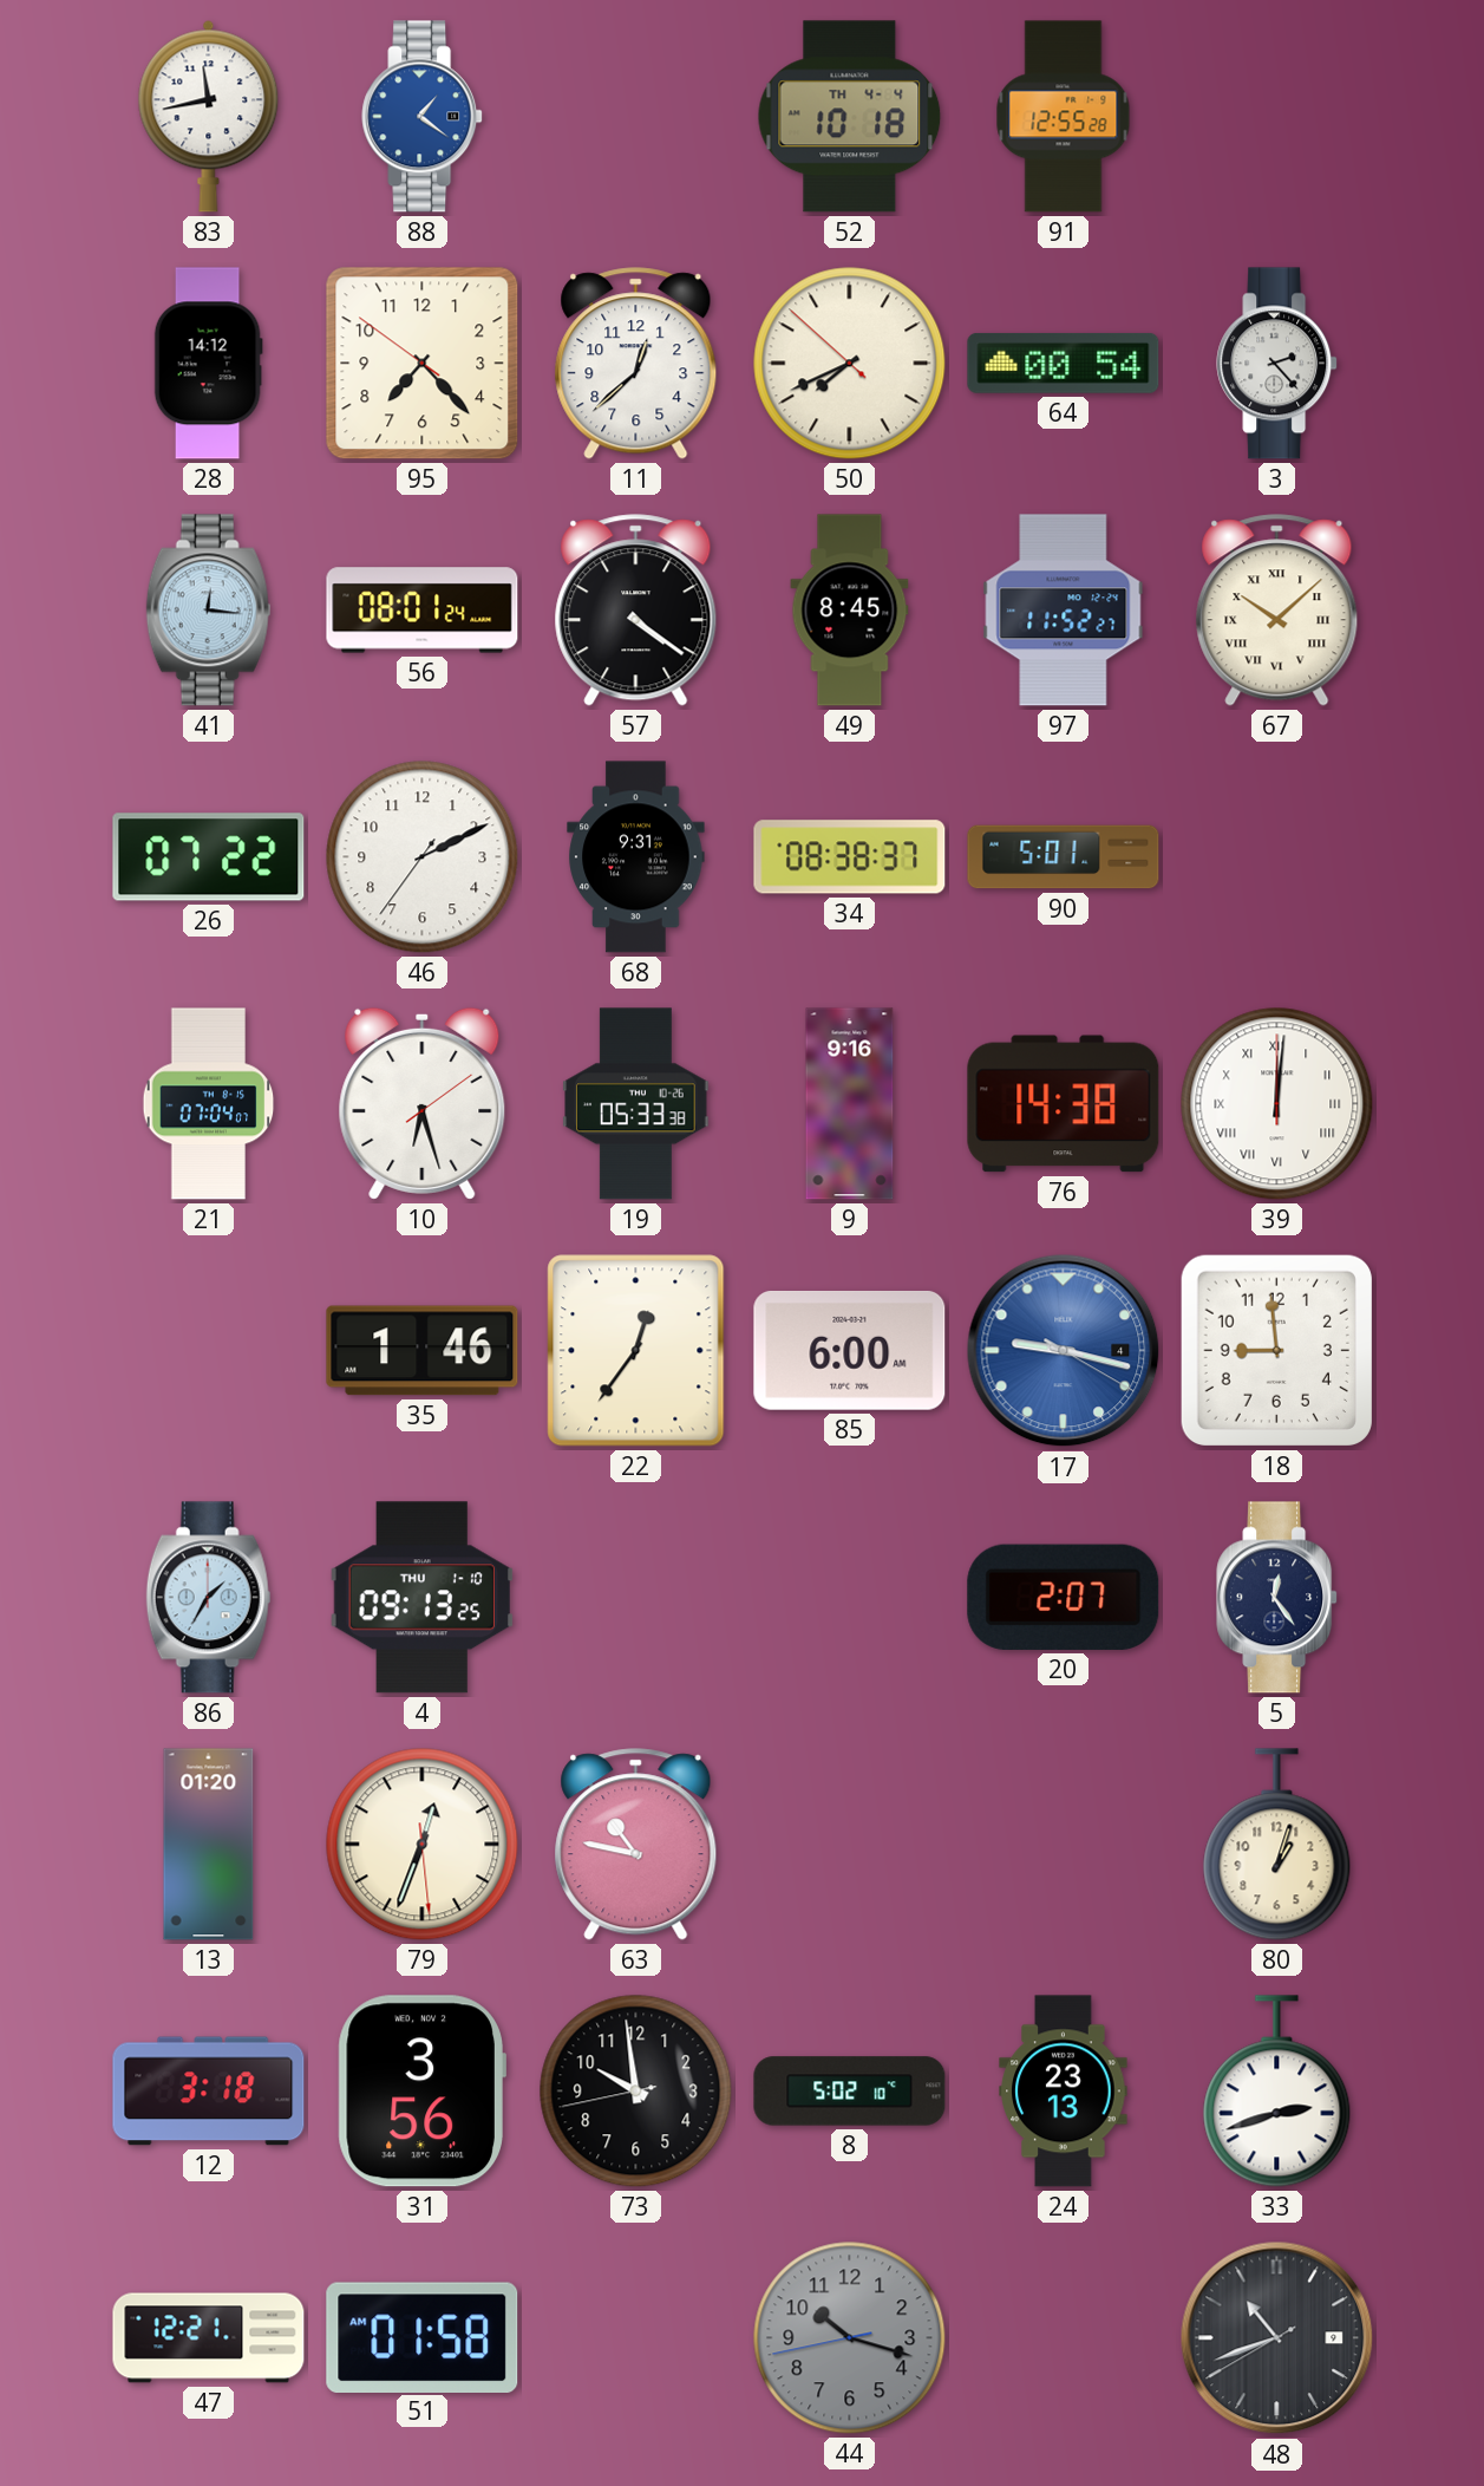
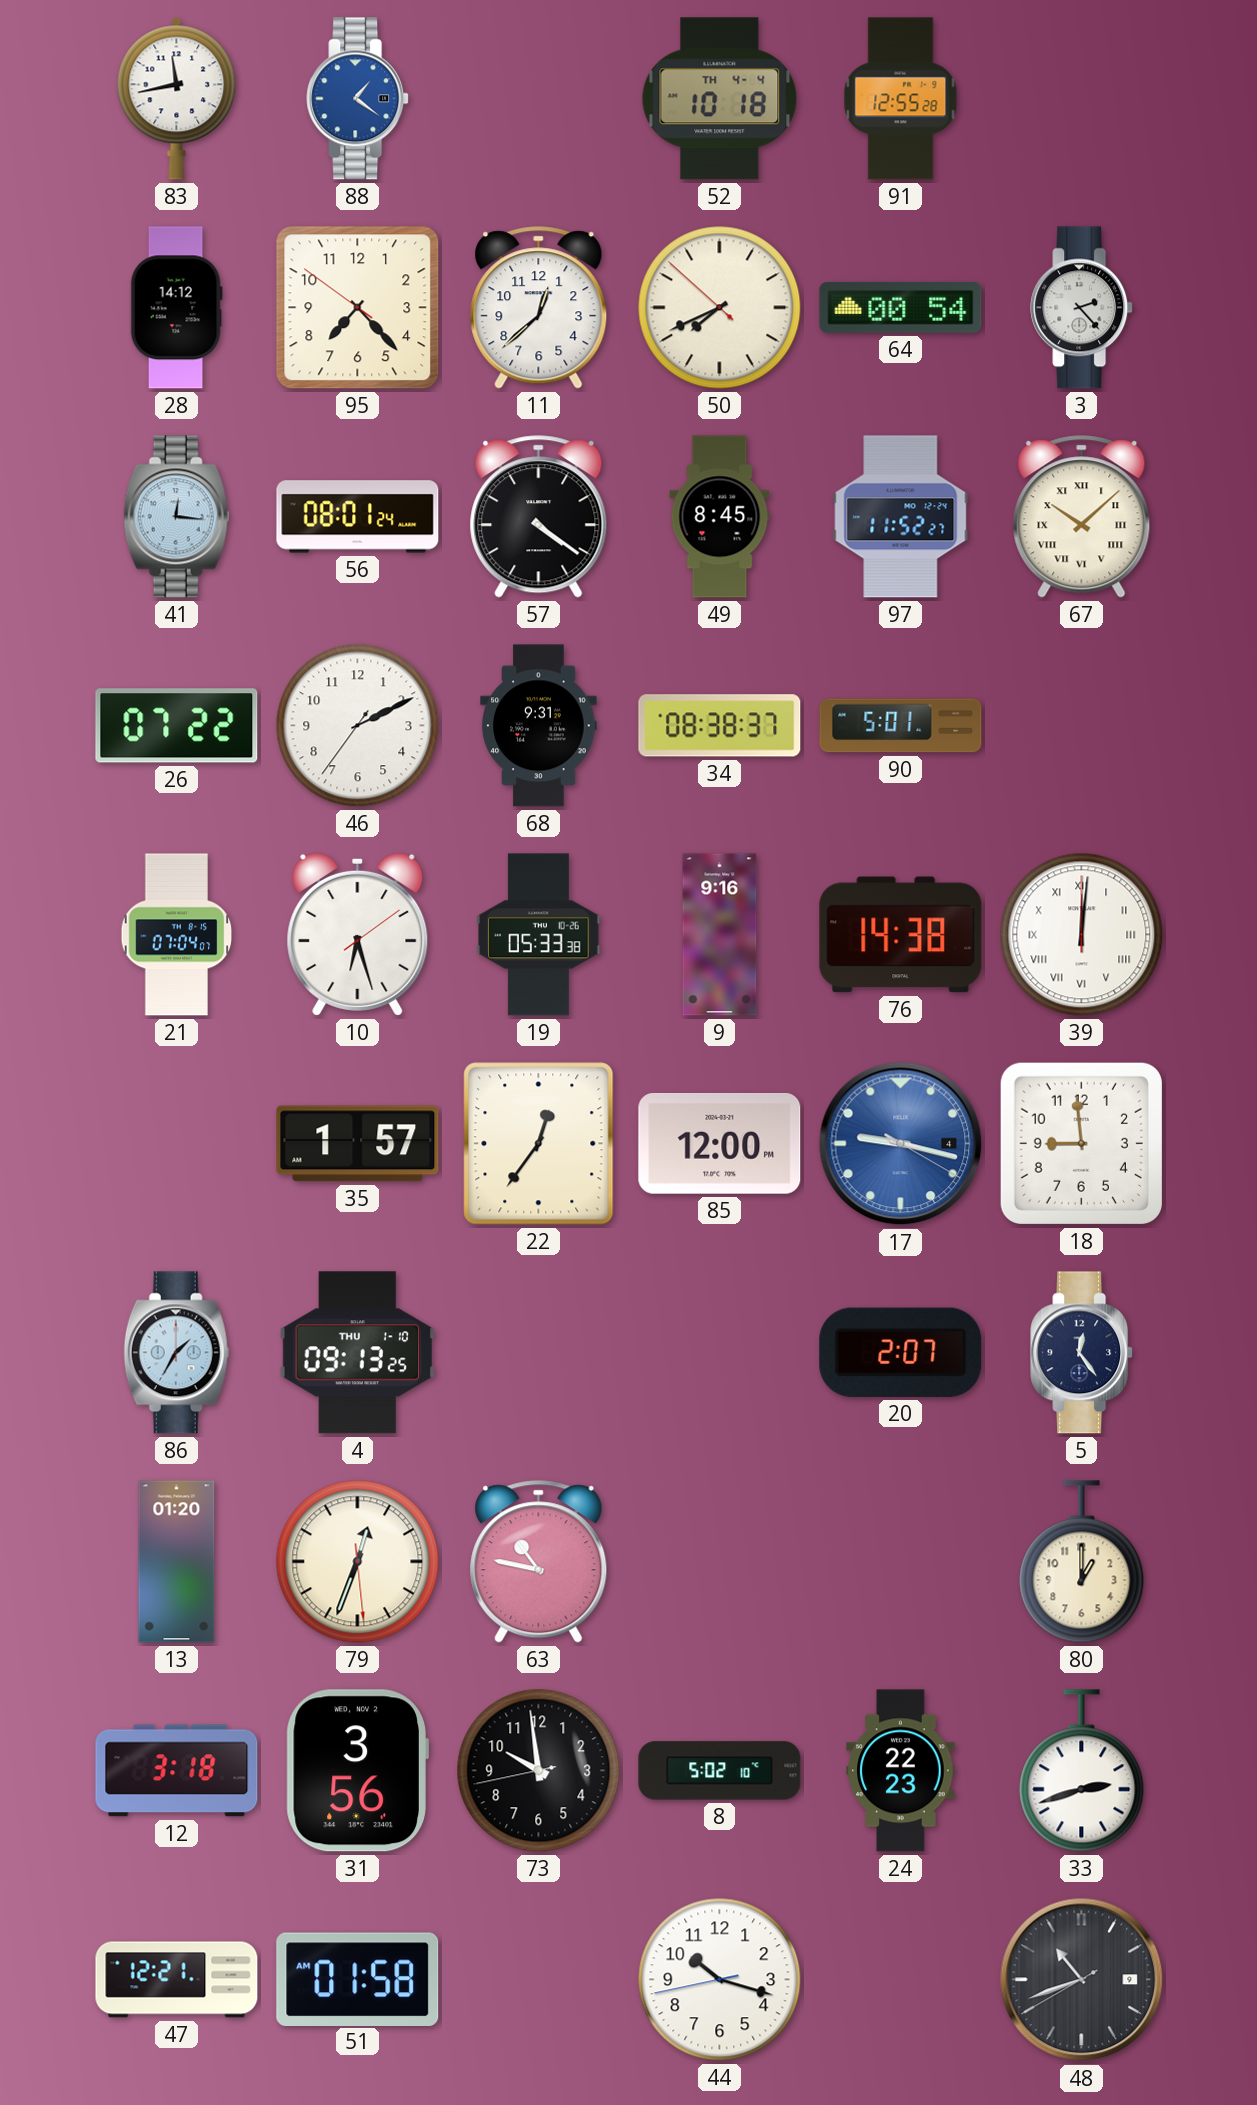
35: 1:46 -> 1:57
85: 6:00 -> 12:00
80: 1:03 -> 1:00
24: 23:13 -> 22:23
44 dial: grey -> white
